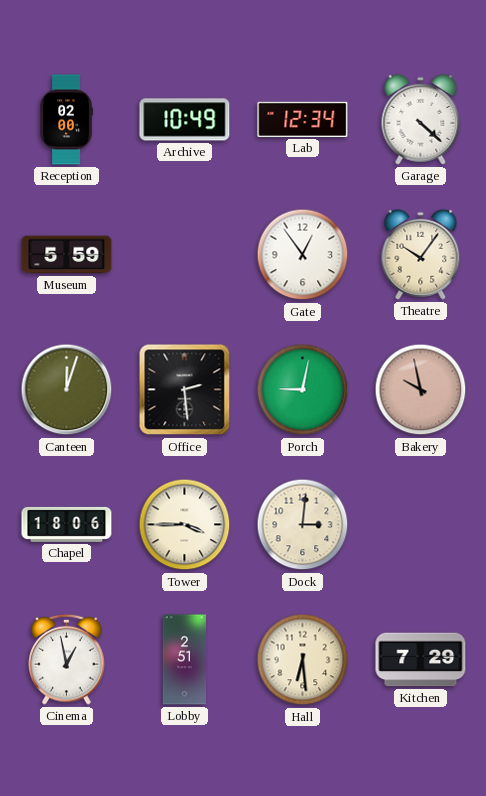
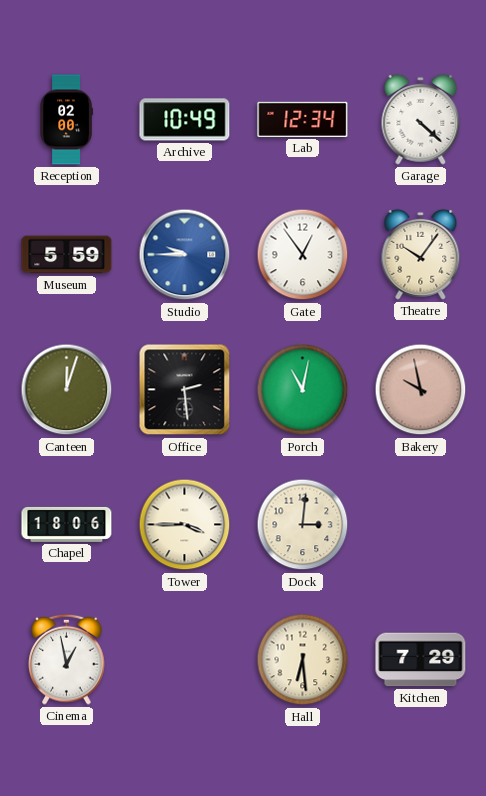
Studio: none -> 9:45
Porch: 9:02 -> 11:02
Lobby: 2:51 -> none
